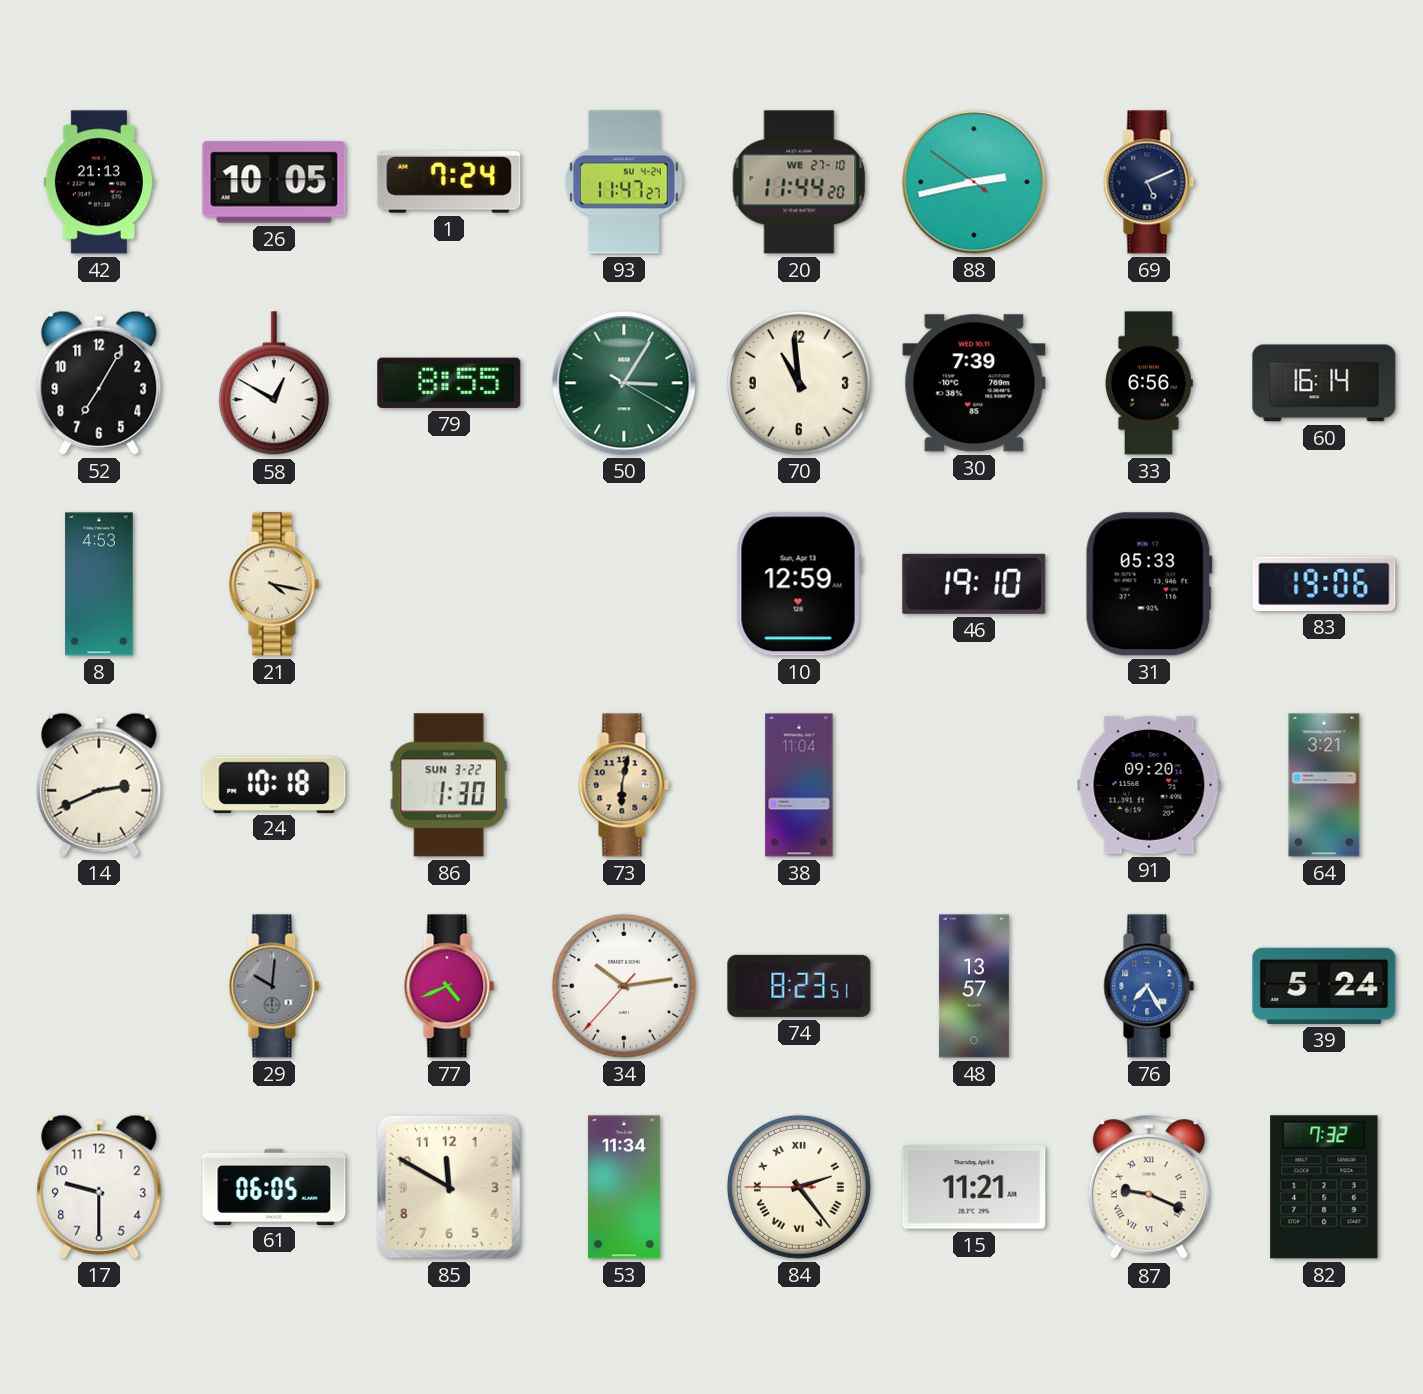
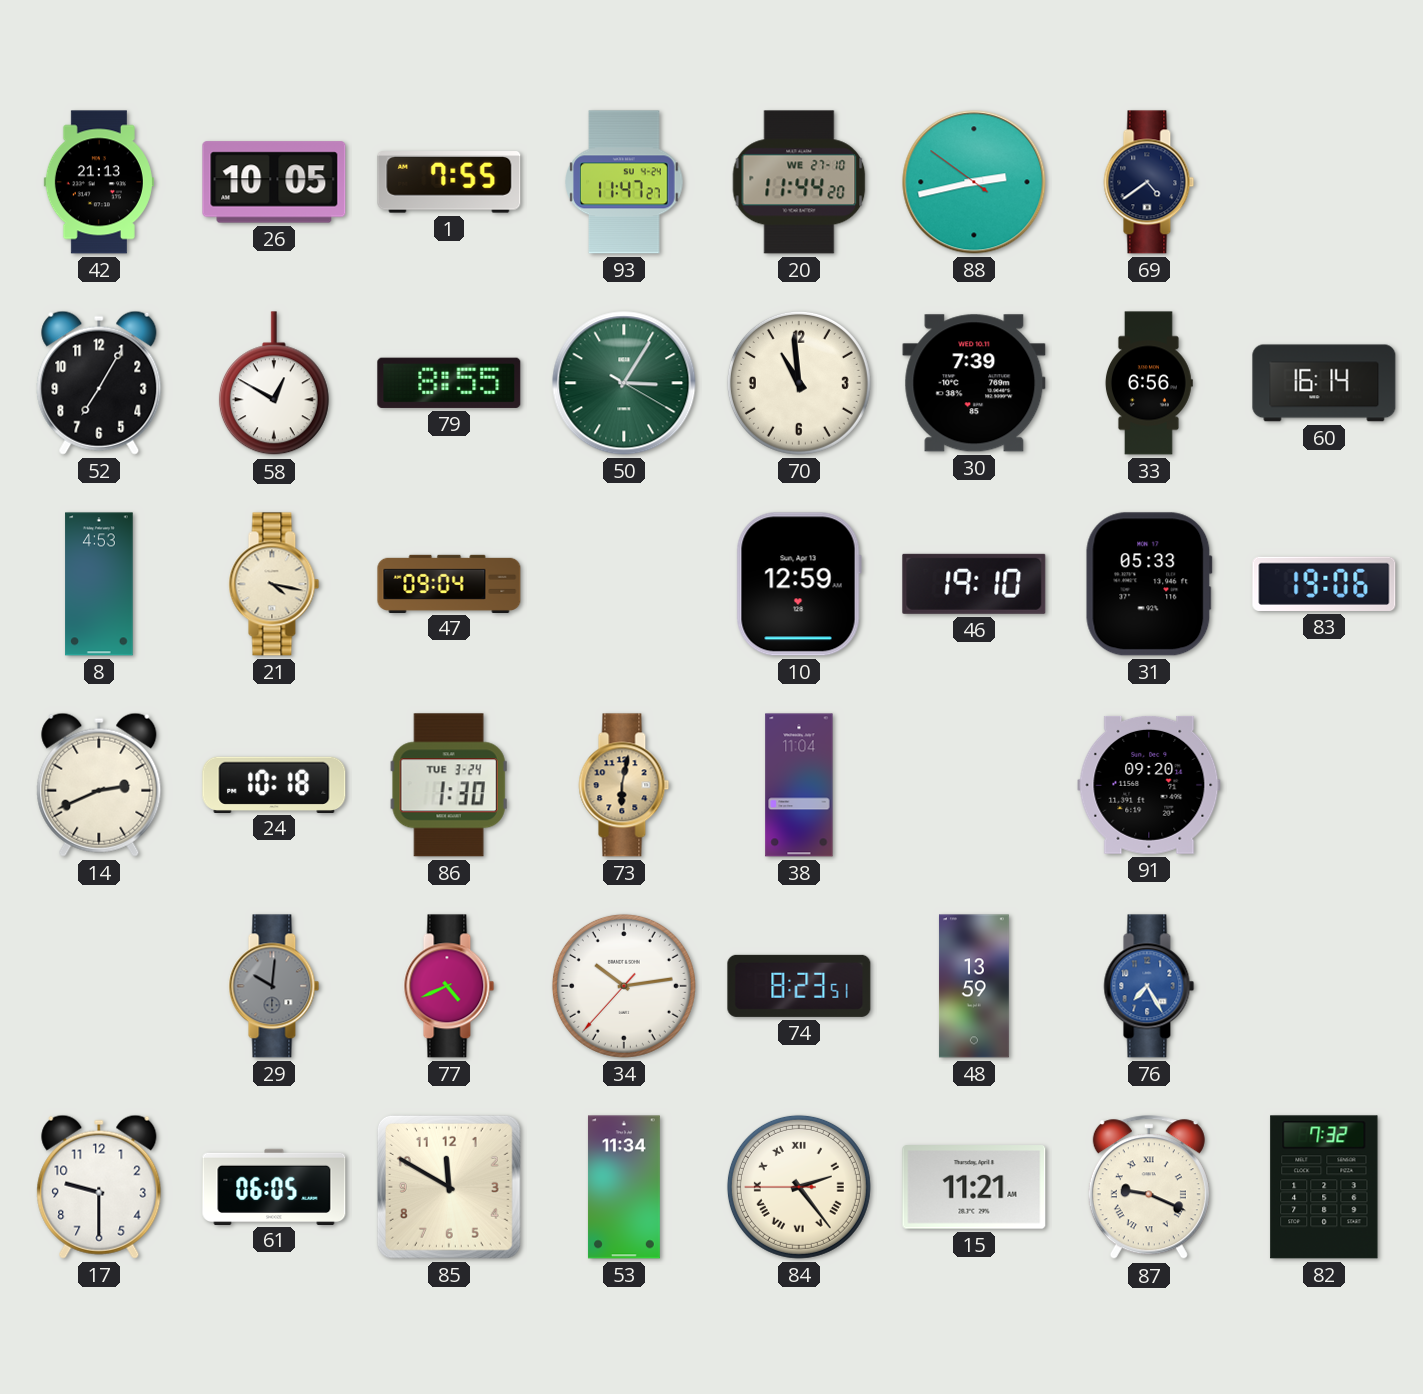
1: 7:24 -> 7:55
69: 5:11 -> 4:39
47: none -> 09:04
86 date: SUN 3-22 -> TUE 3-24
64: 3:21 -> none
48: 13:57 -> 13:59
39: 5:24 -> none
